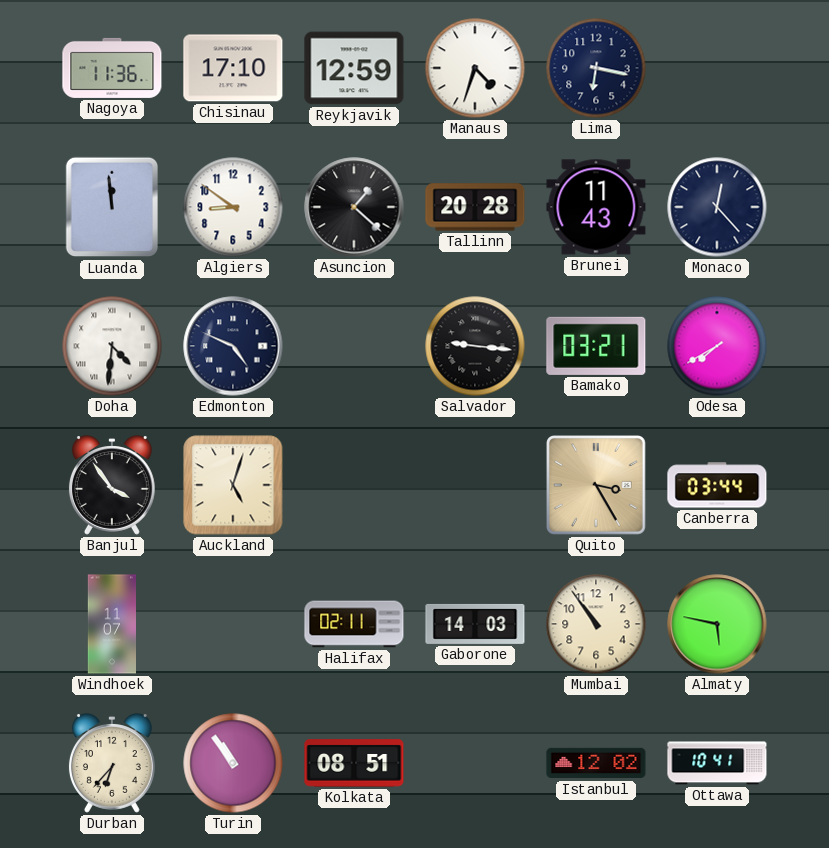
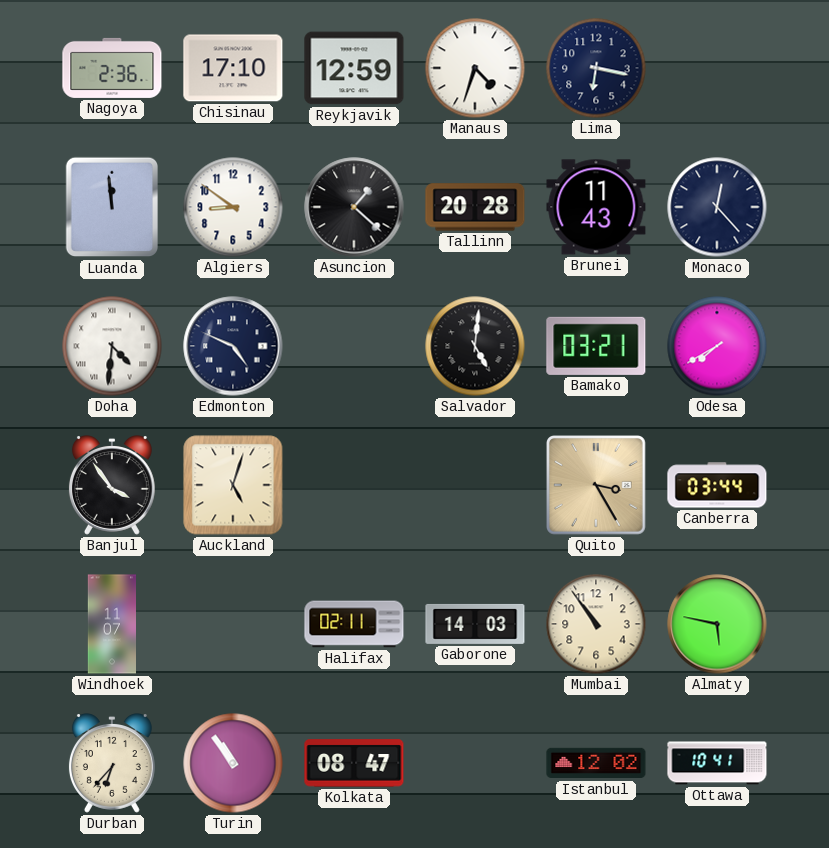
Nagoya: 11:36 -> 2:36
Salvador: 9:16 -> 5:01
Kolkata: 08:51 -> 08:47
